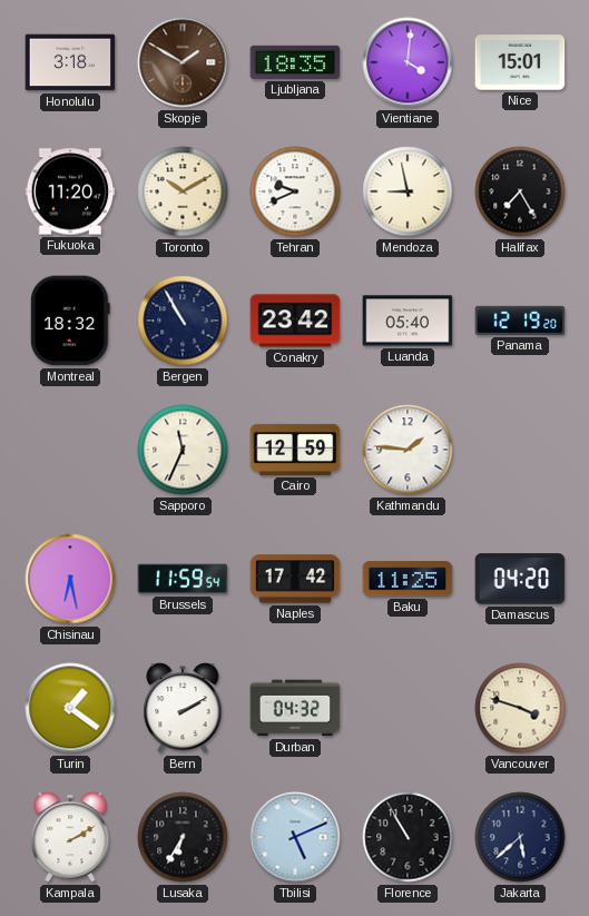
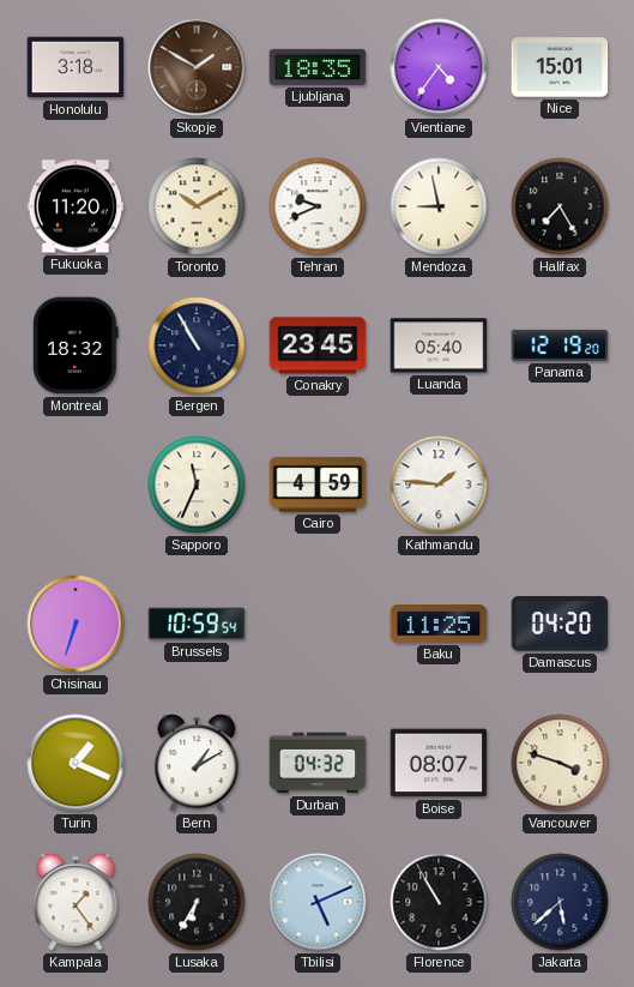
Vientiane: 4:01 -> 4:36
Conakry: 23:42 -> 23:45
Cairo: 12:59 -> 4:59
Chisinau: 6:28 -> 6:33
Brussels: 11:59 -> 10:59
Naples: 17:42 -> none
Turin: 1:21 -> 1:19
Bern: 2:10 -> 1:10
Boise: none -> 08:07
Kampala: 2:10 -> 1:24
